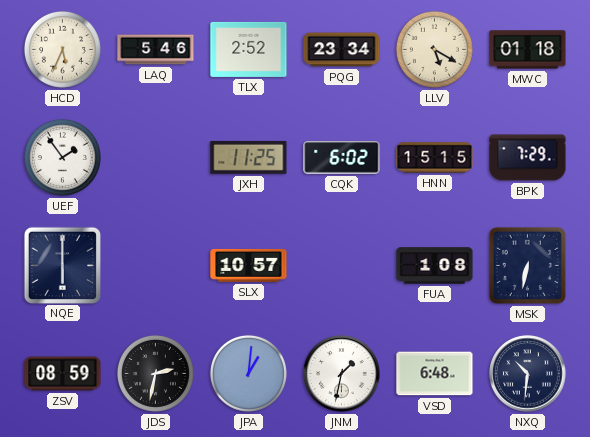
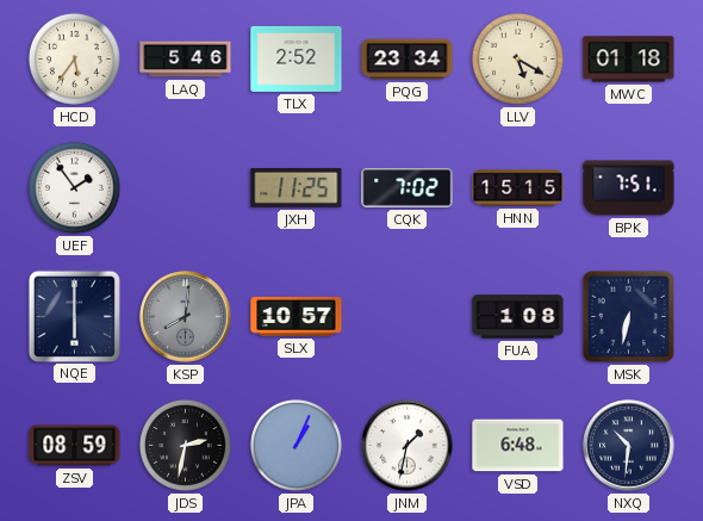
HCD: 5:34 -> 5:36
CQK: 6:02 -> 7:02
BPK: 7:29 -> 7:51
KSP: none -> 8:01
JPA: 1:01 -> 1:04
